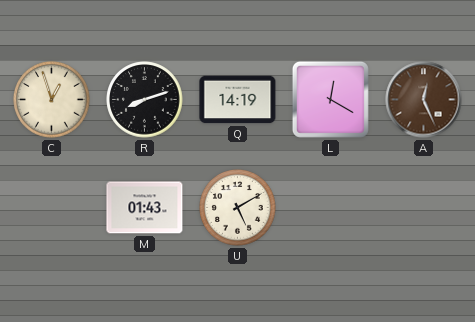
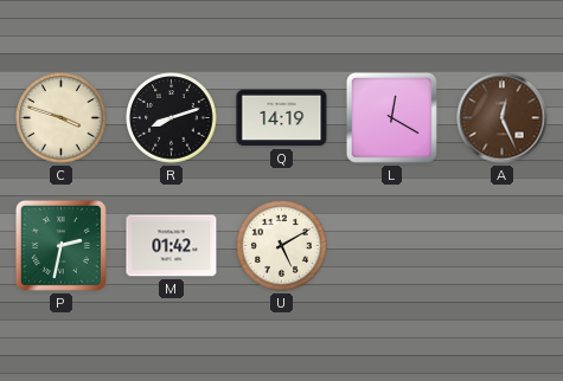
C: 12:57 -> 3:48
P: none -> 2:32
M: 01:43 -> 01:42
